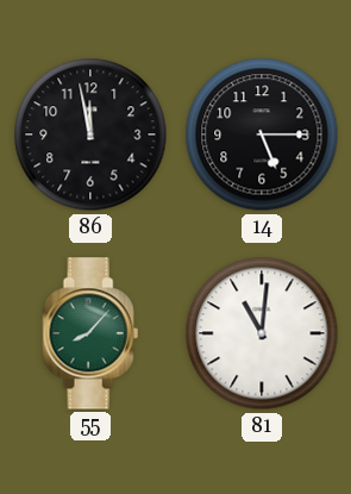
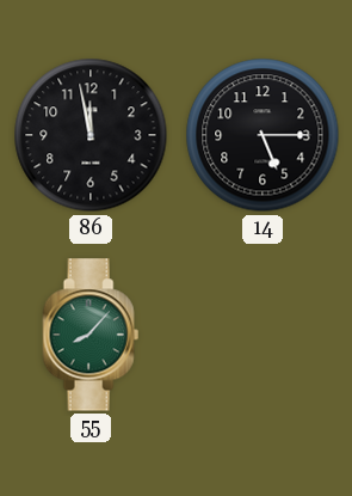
81: 11:01 -> none
